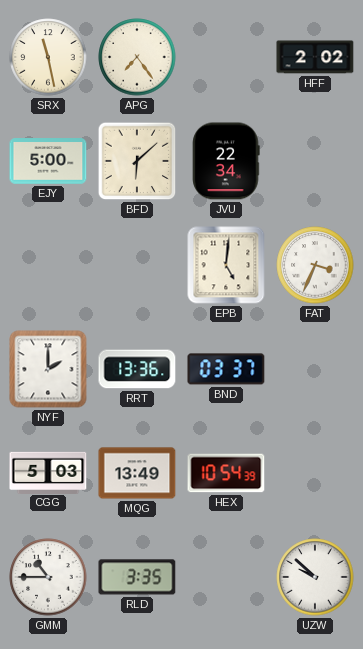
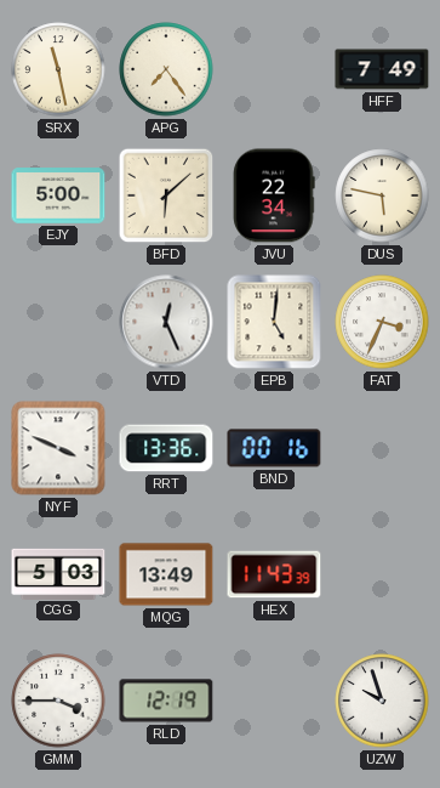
HFF: 2:02 -> 7:49
DUS: none -> 5:47
VTD: none -> 12:26
NYF: 2:00 -> 3:49
BND: 03:37 -> 00:16
HEX: 10:54 -> 11:43
GMM: 10:45 -> 3:45
RLD: 3:35 -> 12:19
UZW: 9:52 -> 9:57
